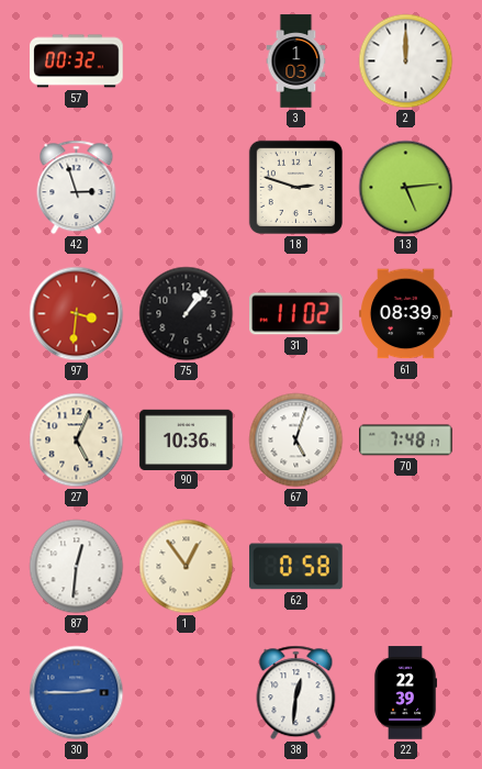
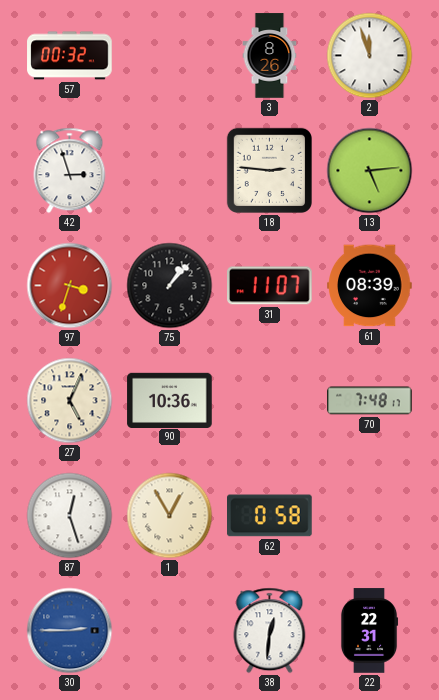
3: 1:03 -> 8:26
2: 12:00 -> 11:57
18: 2:48 -> 2:46
97: 3:31 -> 3:33
31: 11:02 -> 11:07
67: 5:03 -> none
87: 12:31 -> 12:27
1: 12:54 -> 12:55
22: 22:39 -> 22:31
